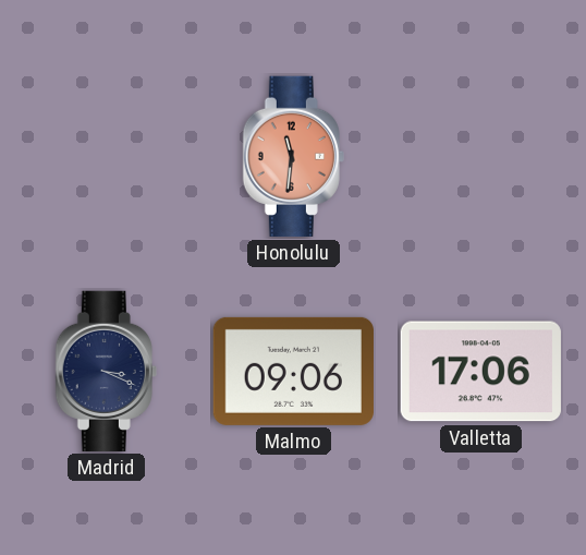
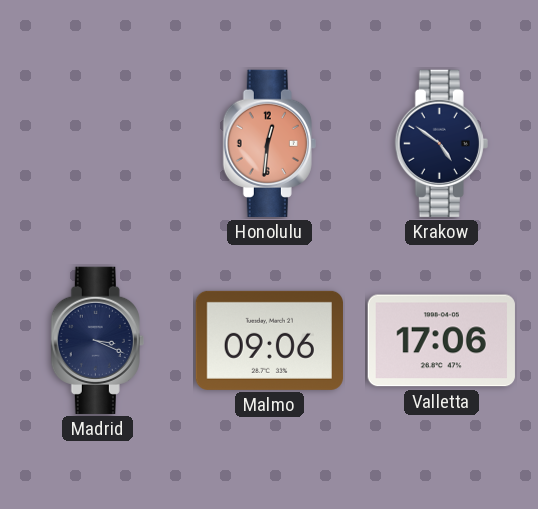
Honolulu: 11:31 -> 12:31
Krakow: none -> 4:51
